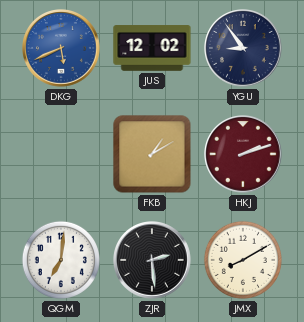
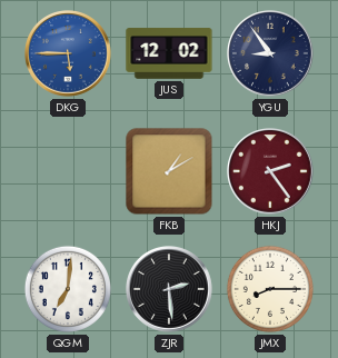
DKG: 5:41 -> 5:45
HKJ: 2:12 -> 2:24
JMX: 8:10 -> 8:15
